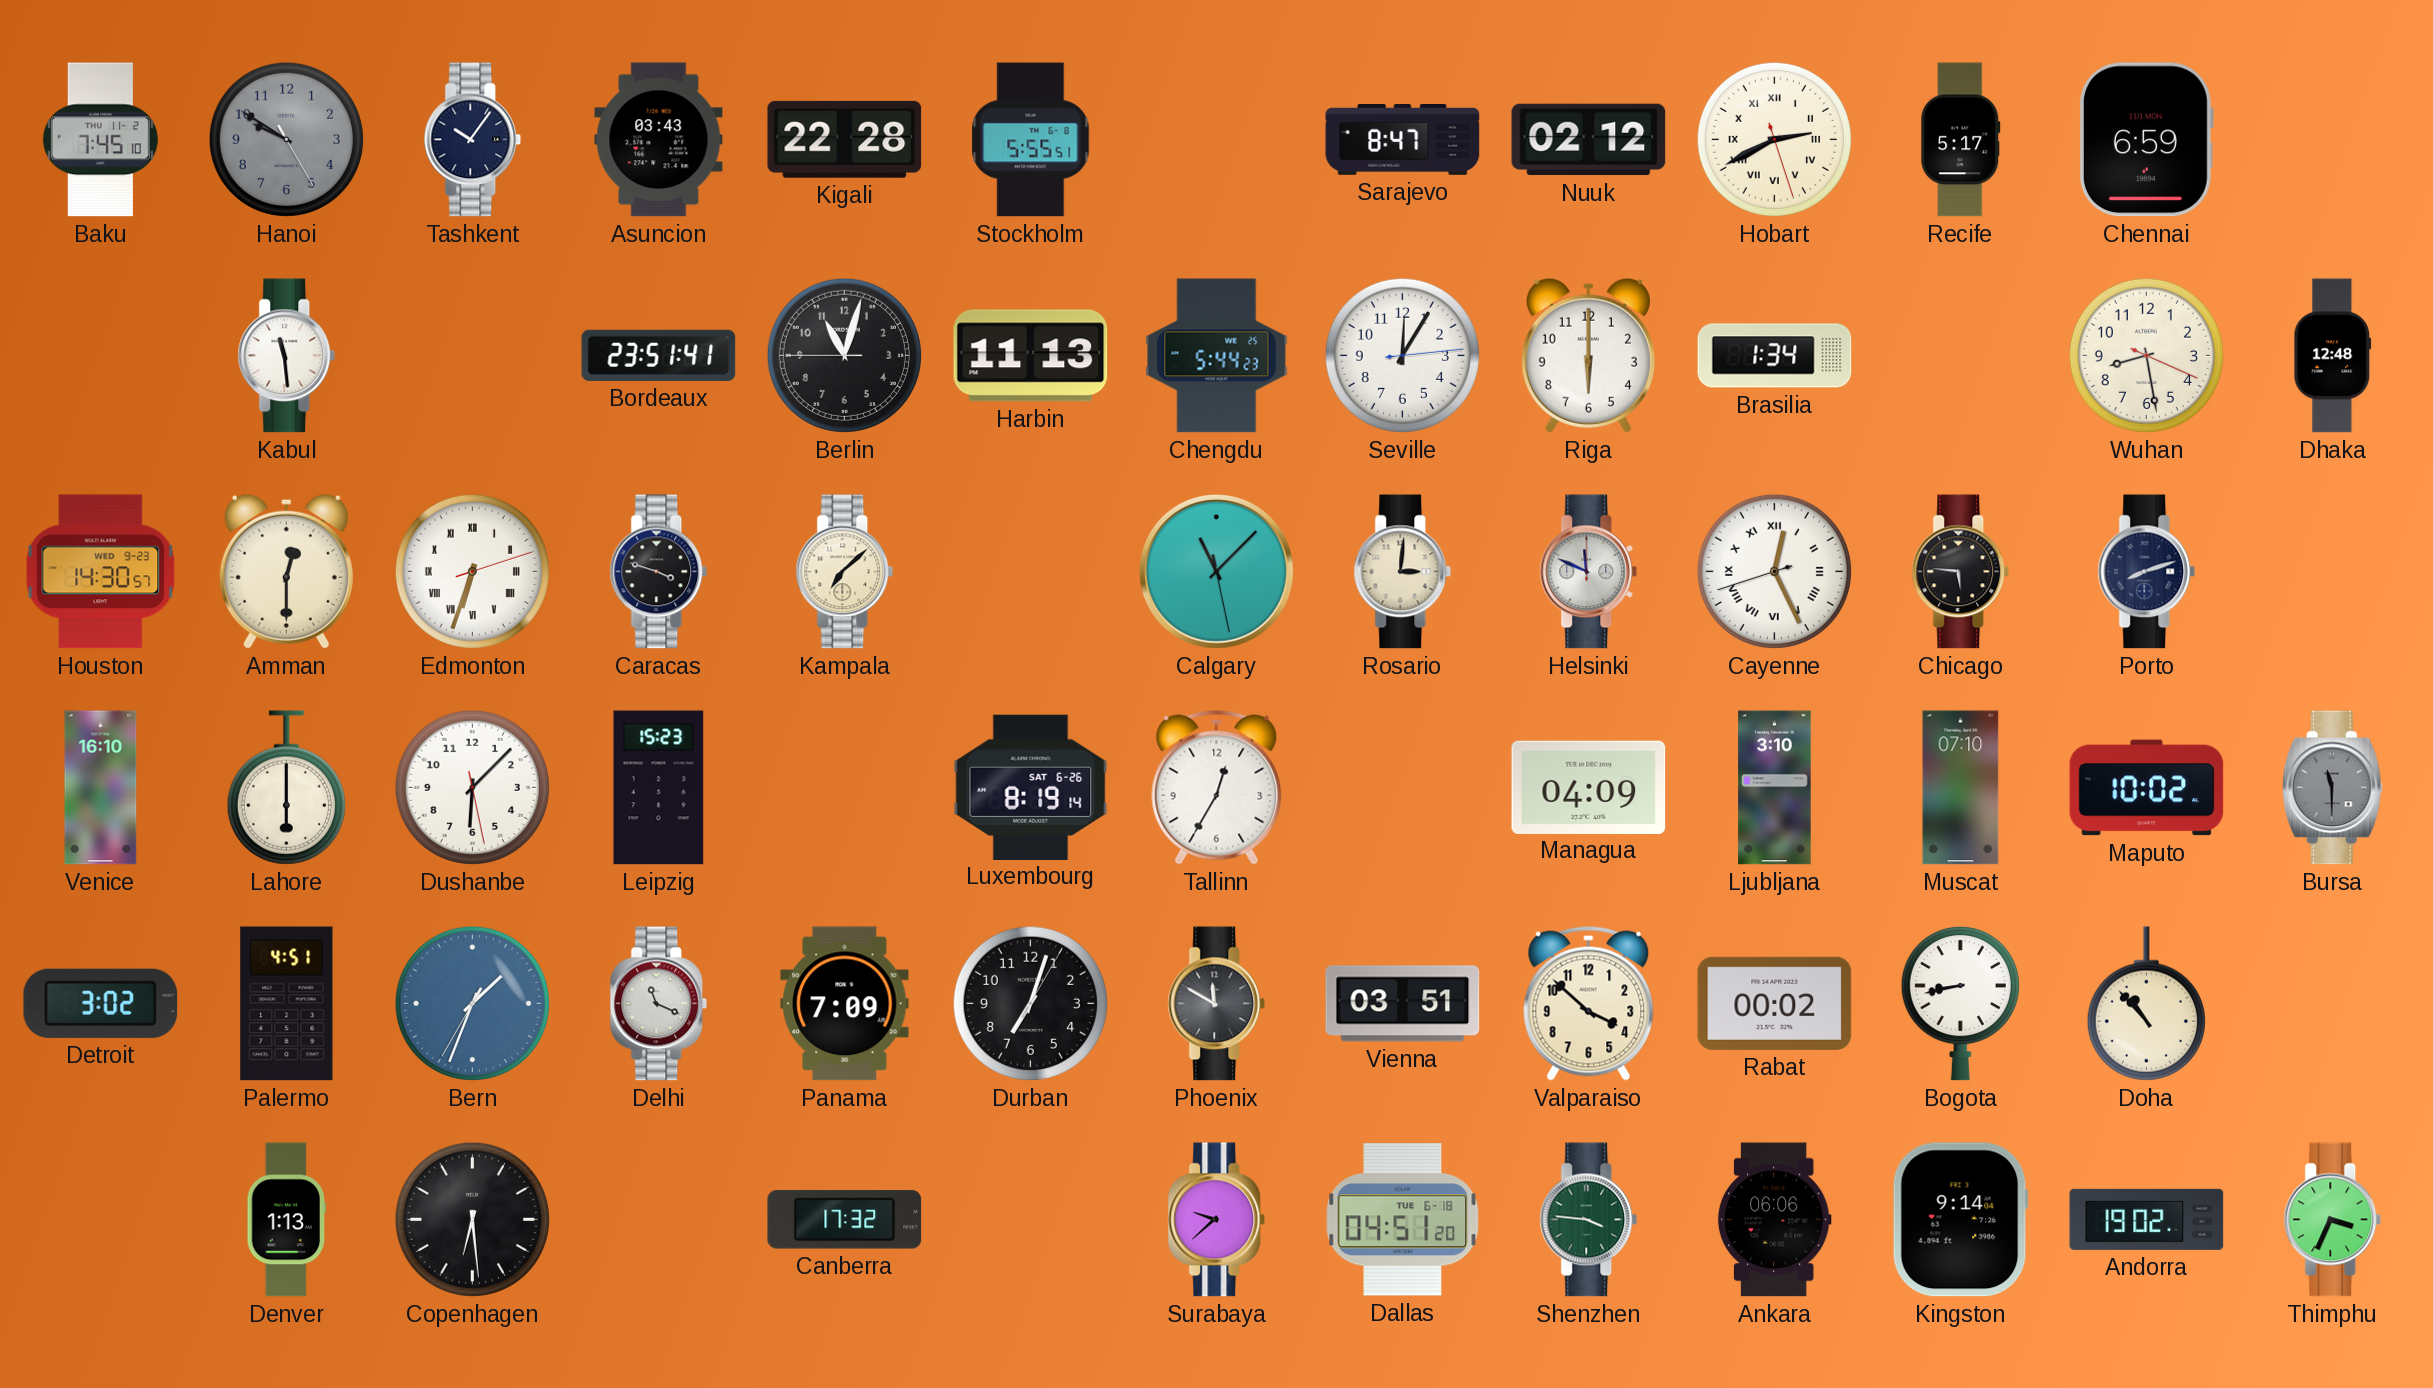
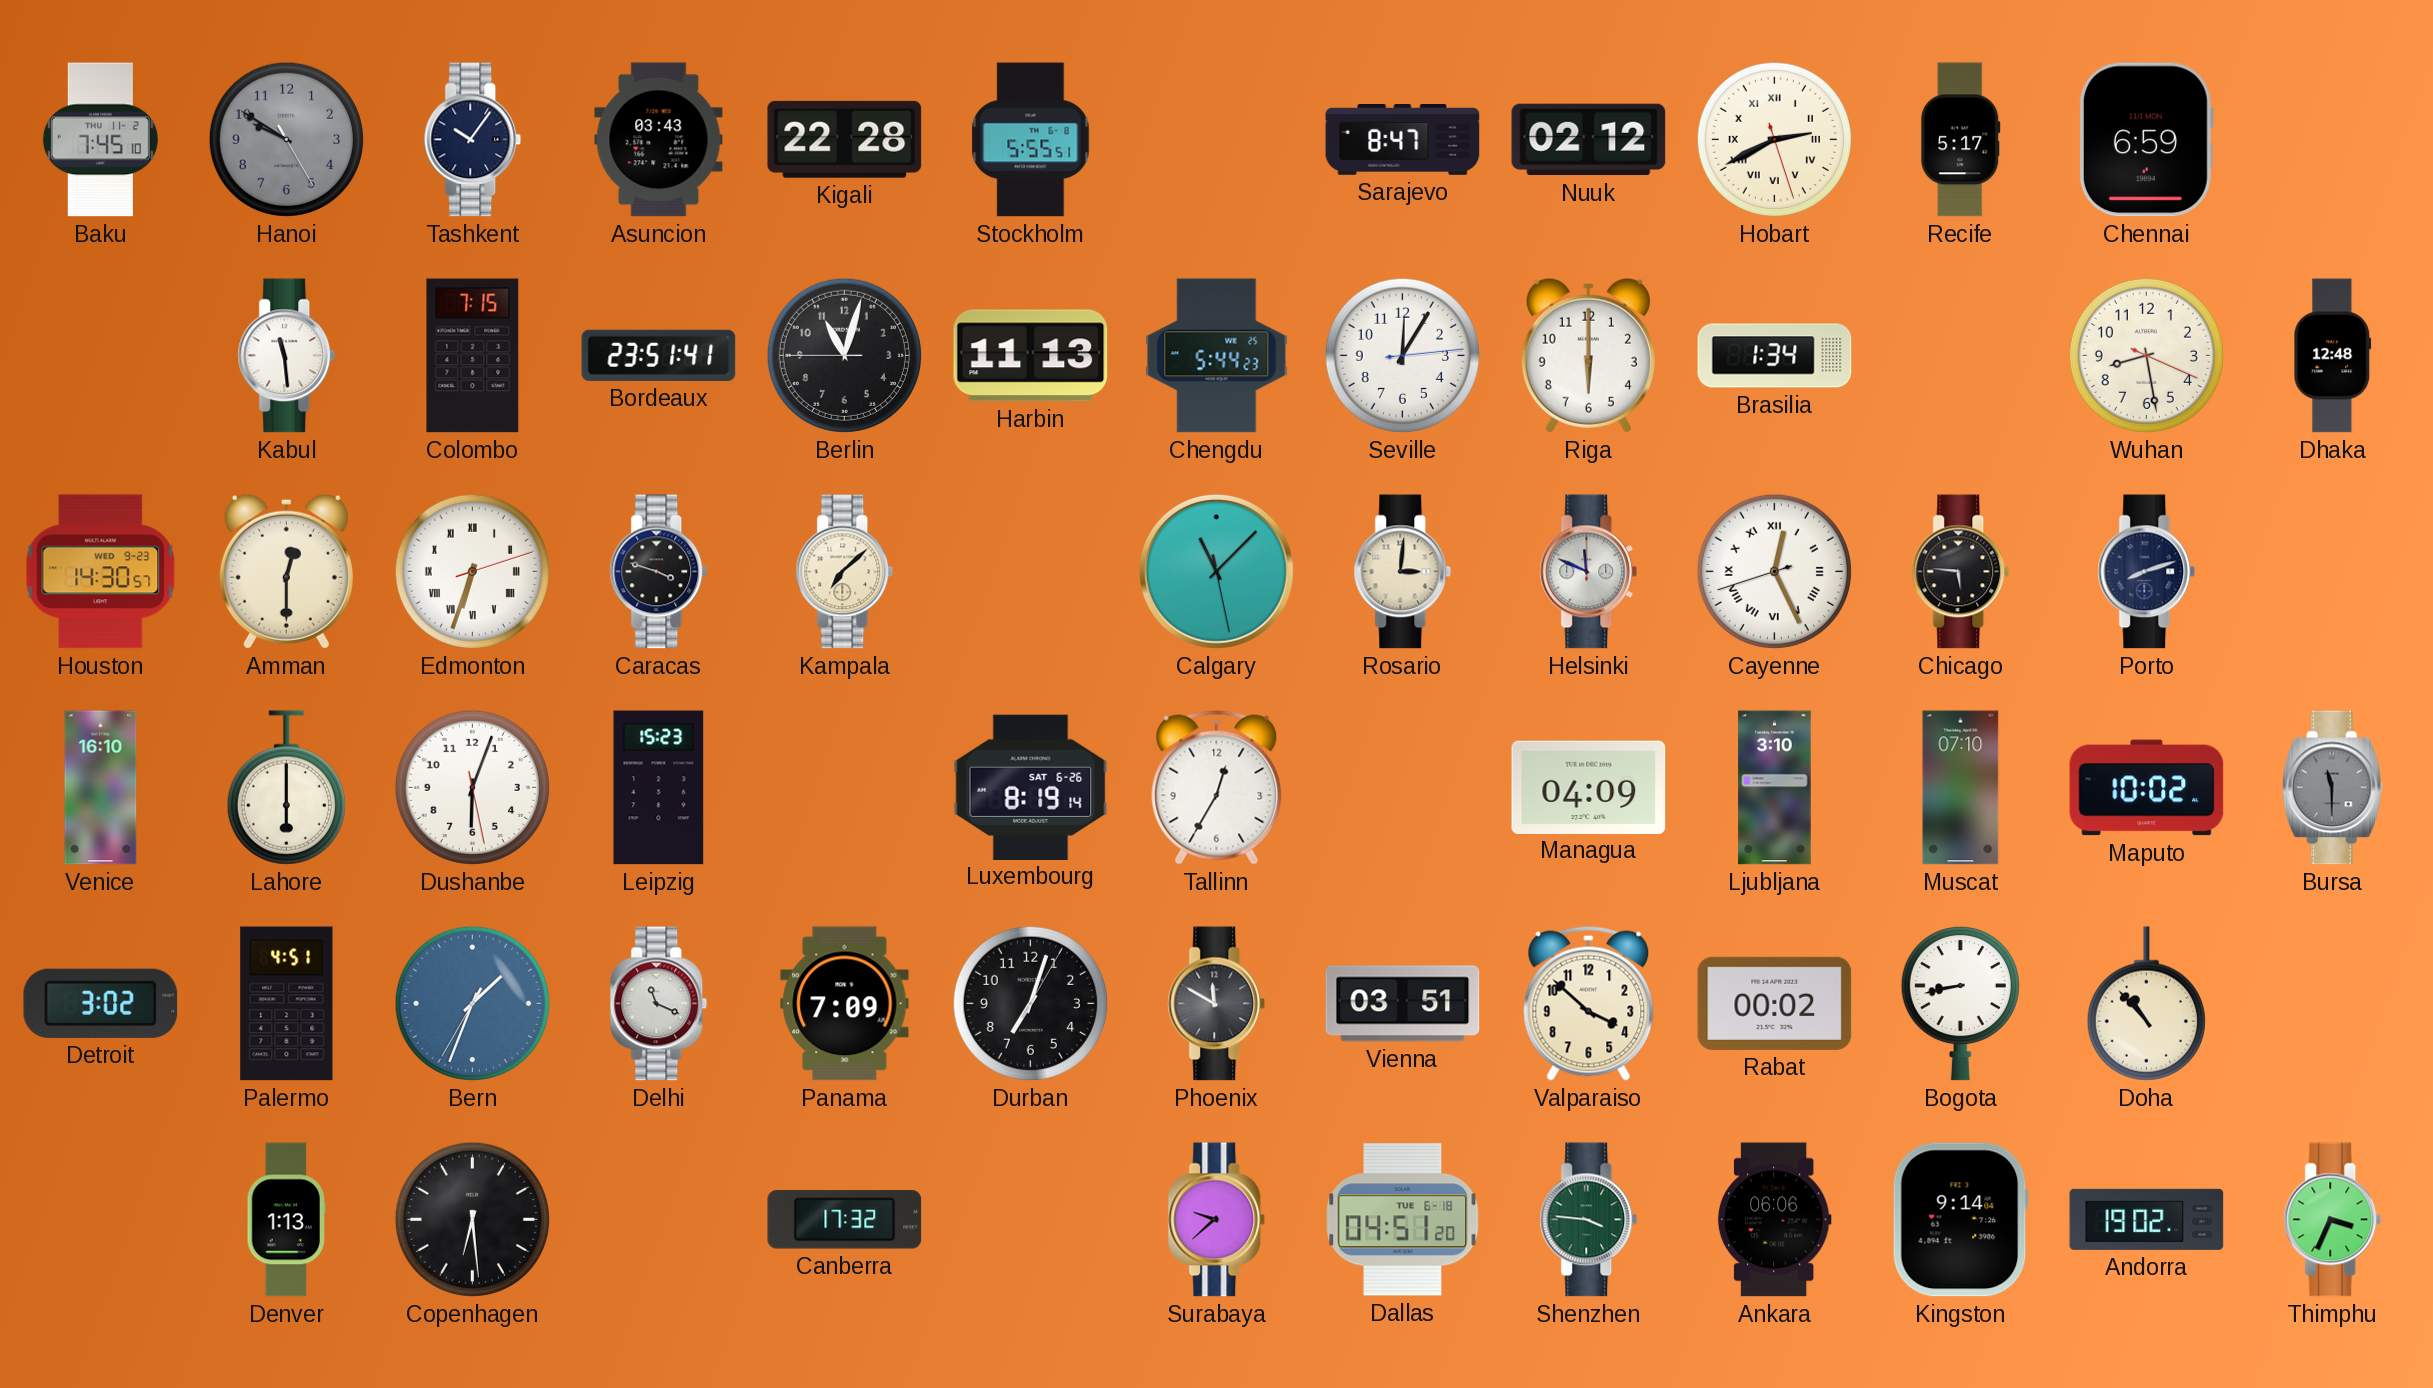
Colombo: none -> 7:15
Dushanbe: 6:07 -> 6:03
